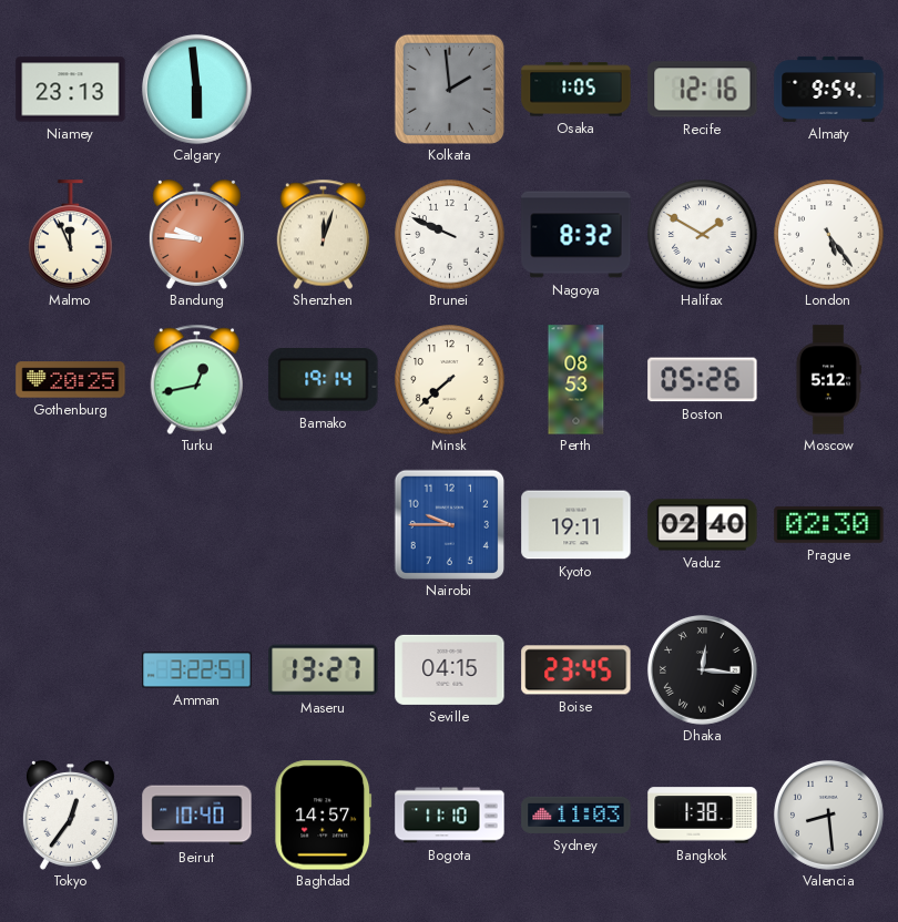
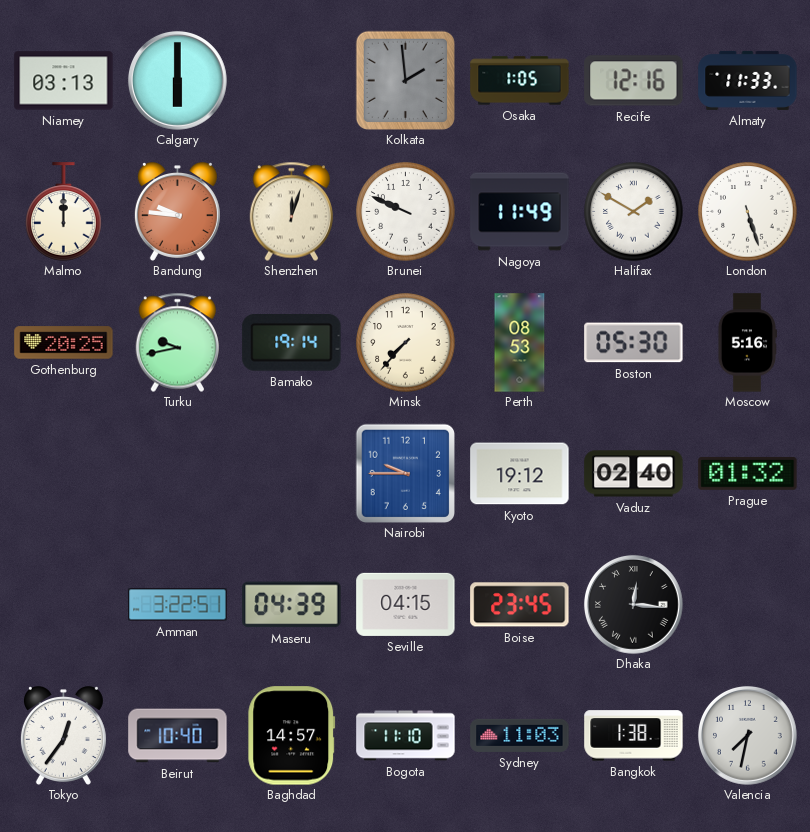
Niamey: 23:13 -> 03:13
Calgary: 5:59 -> 6:00
Almaty: 9:54 -> 11:33
Malmo: 11:56 -> 12:00
Nagoya: 8:32 -> 11:49
London: 5:24 -> 5:27
Turku: 12:43 -> 9:43
Minsk: 7:38 -> 7:37
Boston: 05:26 -> 05:30
Moscow: 5:12 -> 5:16
Kyoto: 19:11 -> 19:12
Prague: 02:30 -> 01:32
Maseru: 13:27 -> 04:39
Valencia: 8:29 -> 7:32
